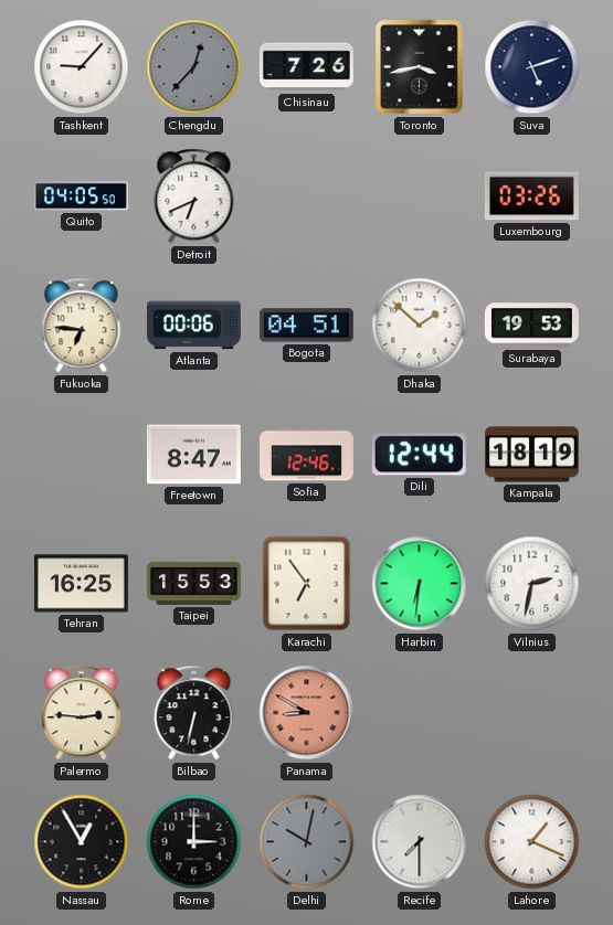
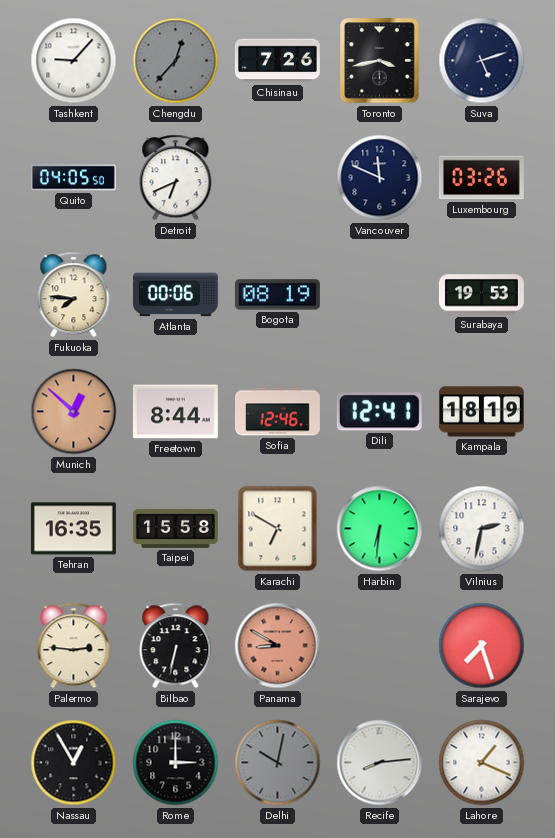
Vancouver: none -> 11:49
Fukuoka: 6:46 -> 7:46
Bogota: 04:51 -> 08:19
Dhaka: 1:52 -> none
Munich: none -> 12:52
Freetown: 8:47 -> 8:44
Dili: 12:44 -> 12:41
Tehran: 16:25 -> 16:35
Taipei: 15:53 -> 15:58
Karachi: 6:54 -> 6:50
Sarajevo: none -> 7:27
Recife: 7:30 -> 8:14
